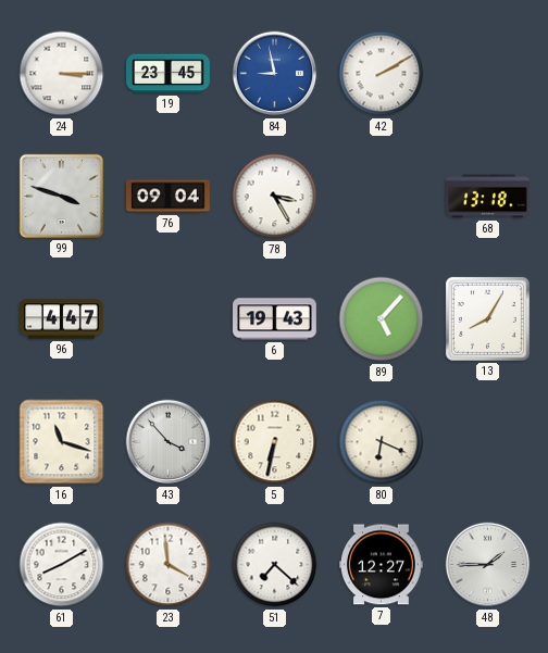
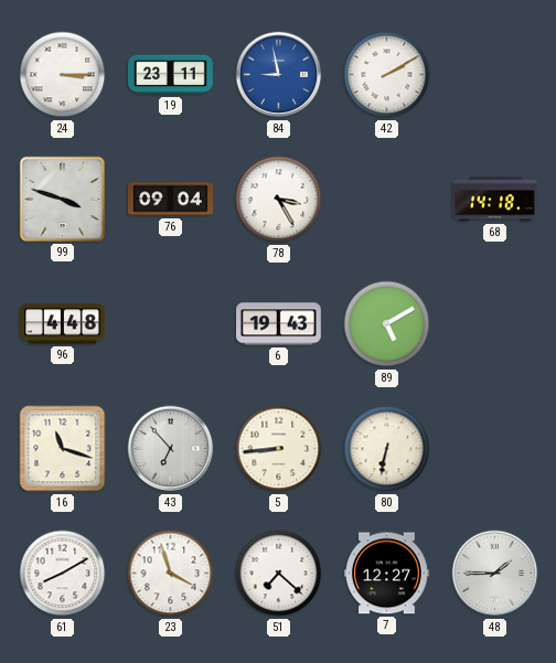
19: 23:45 -> 23:11
68: 13:18 -> 14:18
96: 4:47 -> 4:48
89: 5:07 -> 5:10
13: 8:05 -> none
43: 3:53 -> 6:53
5: 6:32 -> 8:44
80: 6:19 -> 6:32
23: 3:59 -> 3:57
